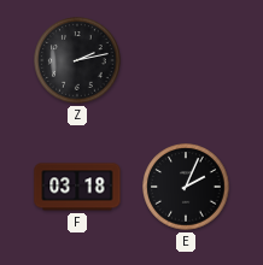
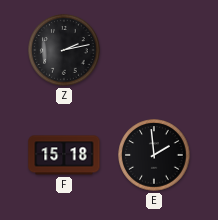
F: 03:18 -> 15:18
E: 2:04 -> 1:59
